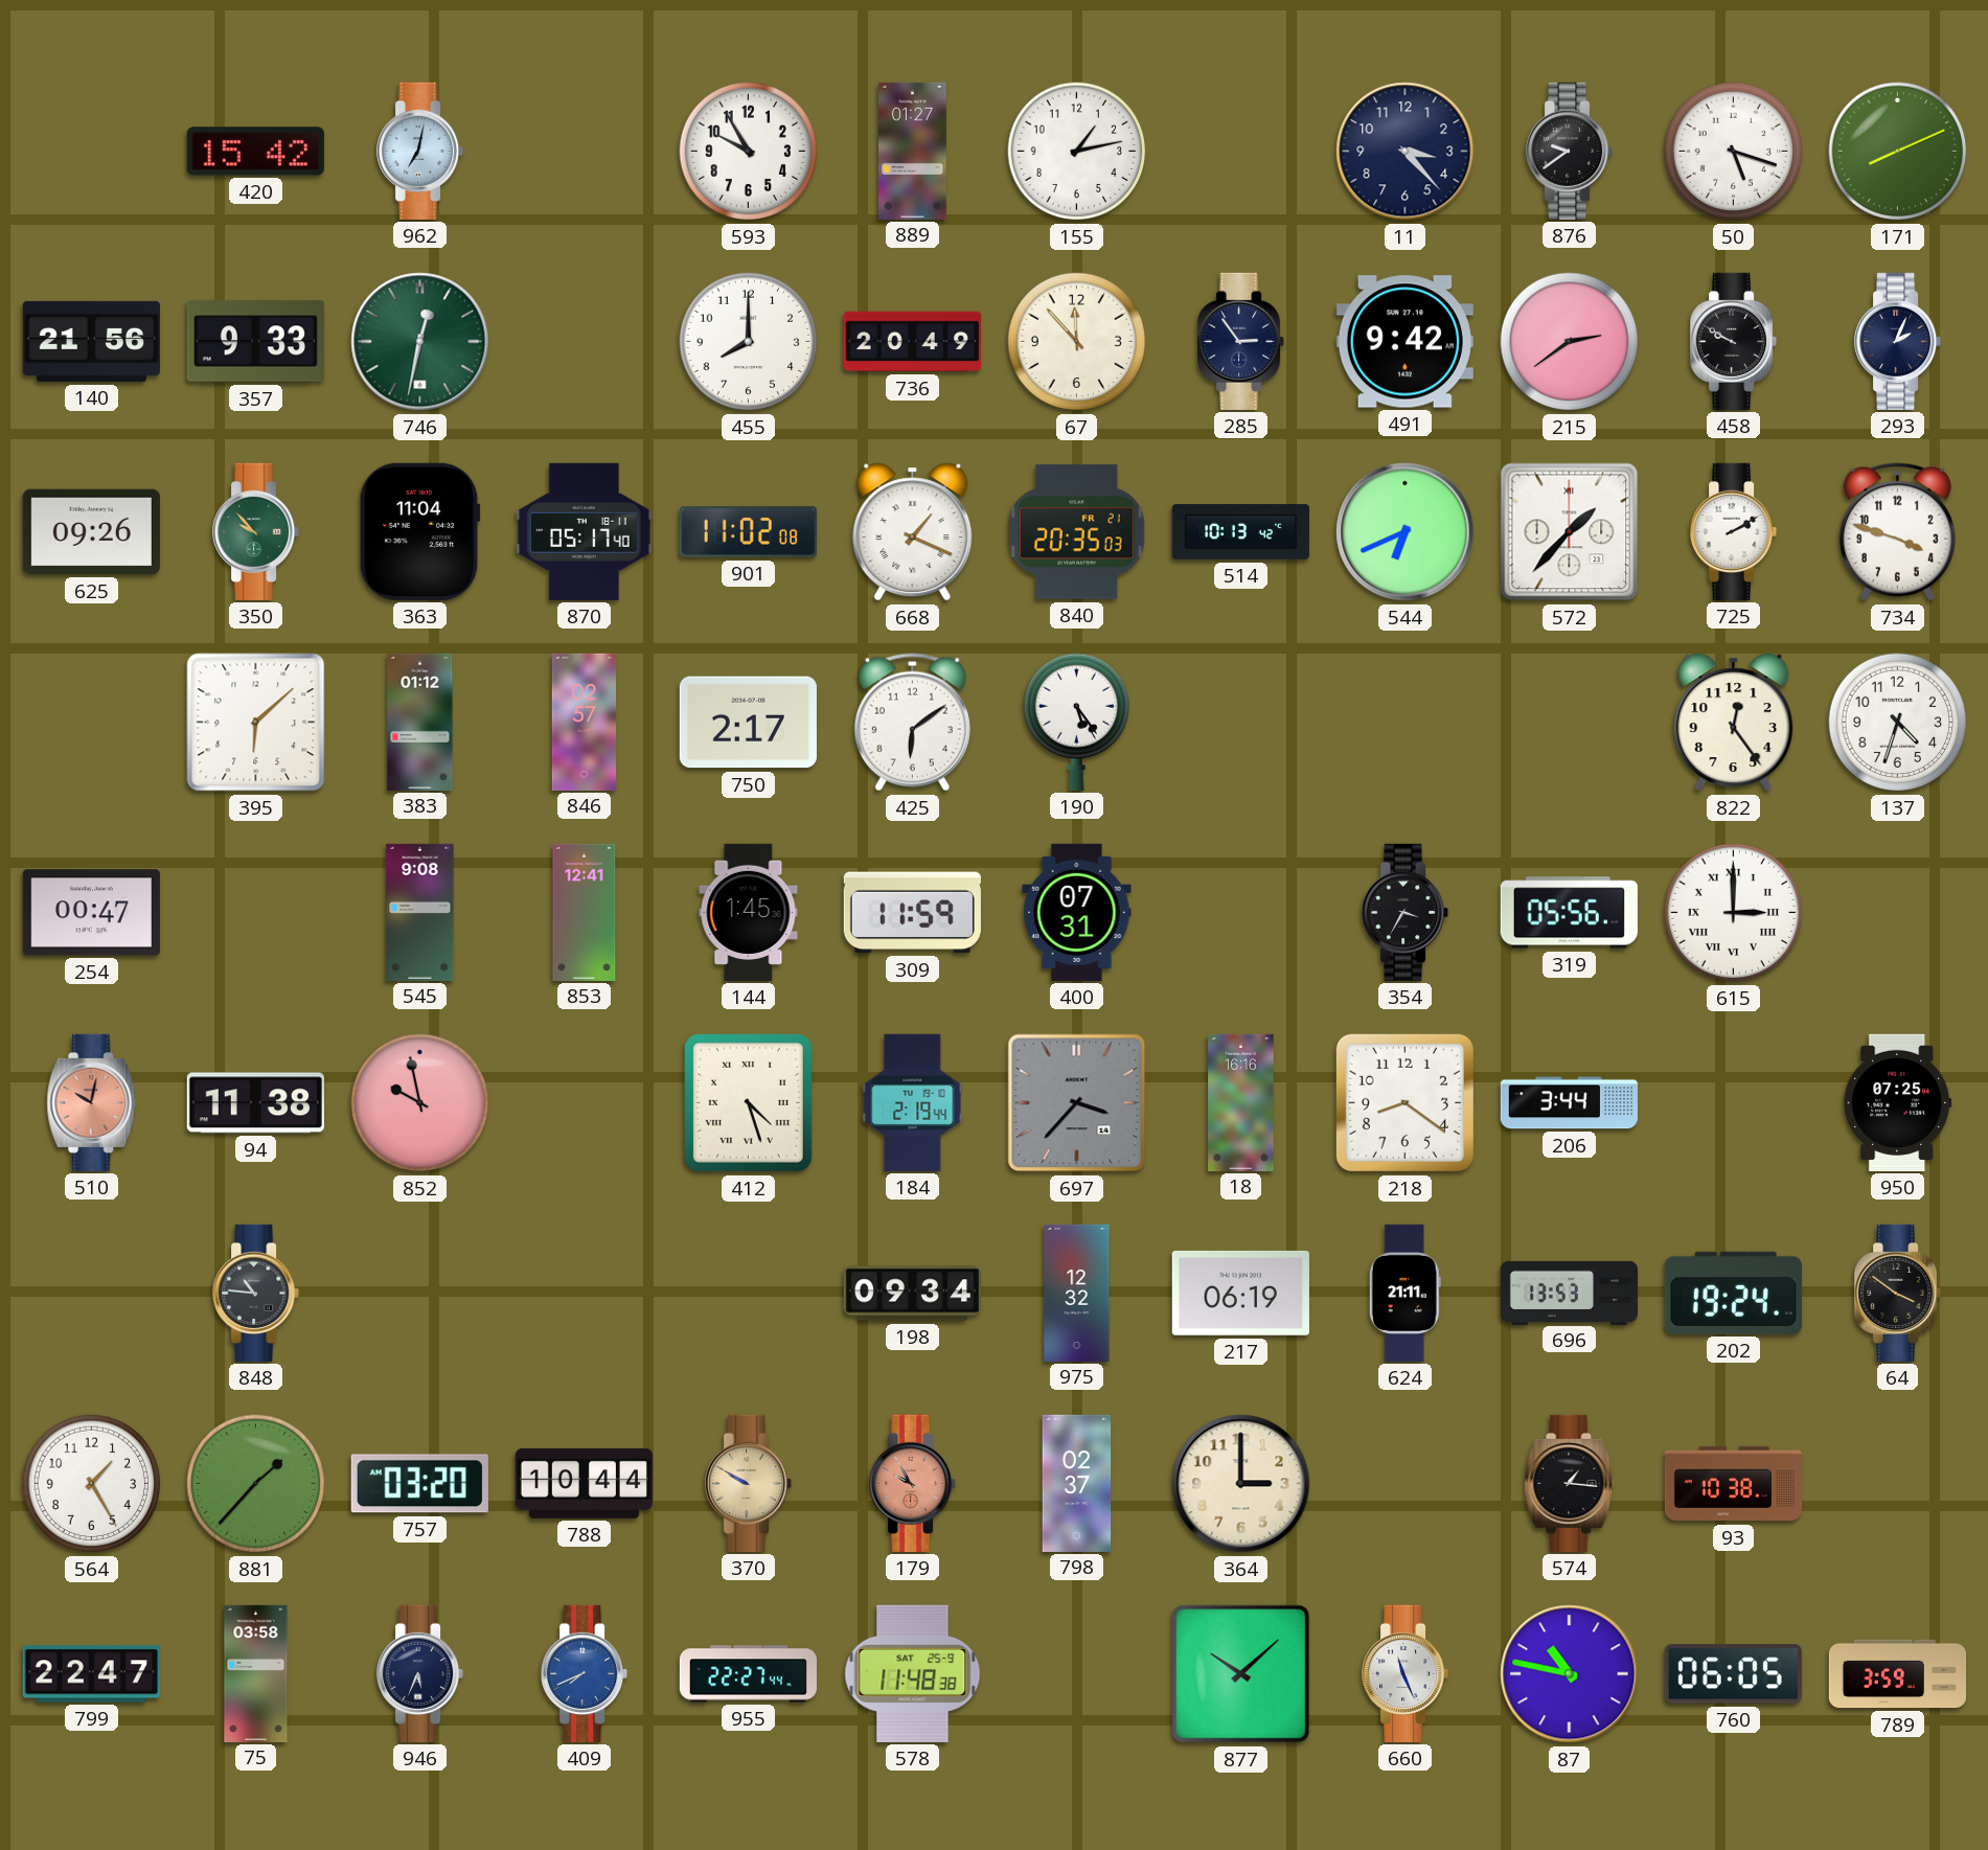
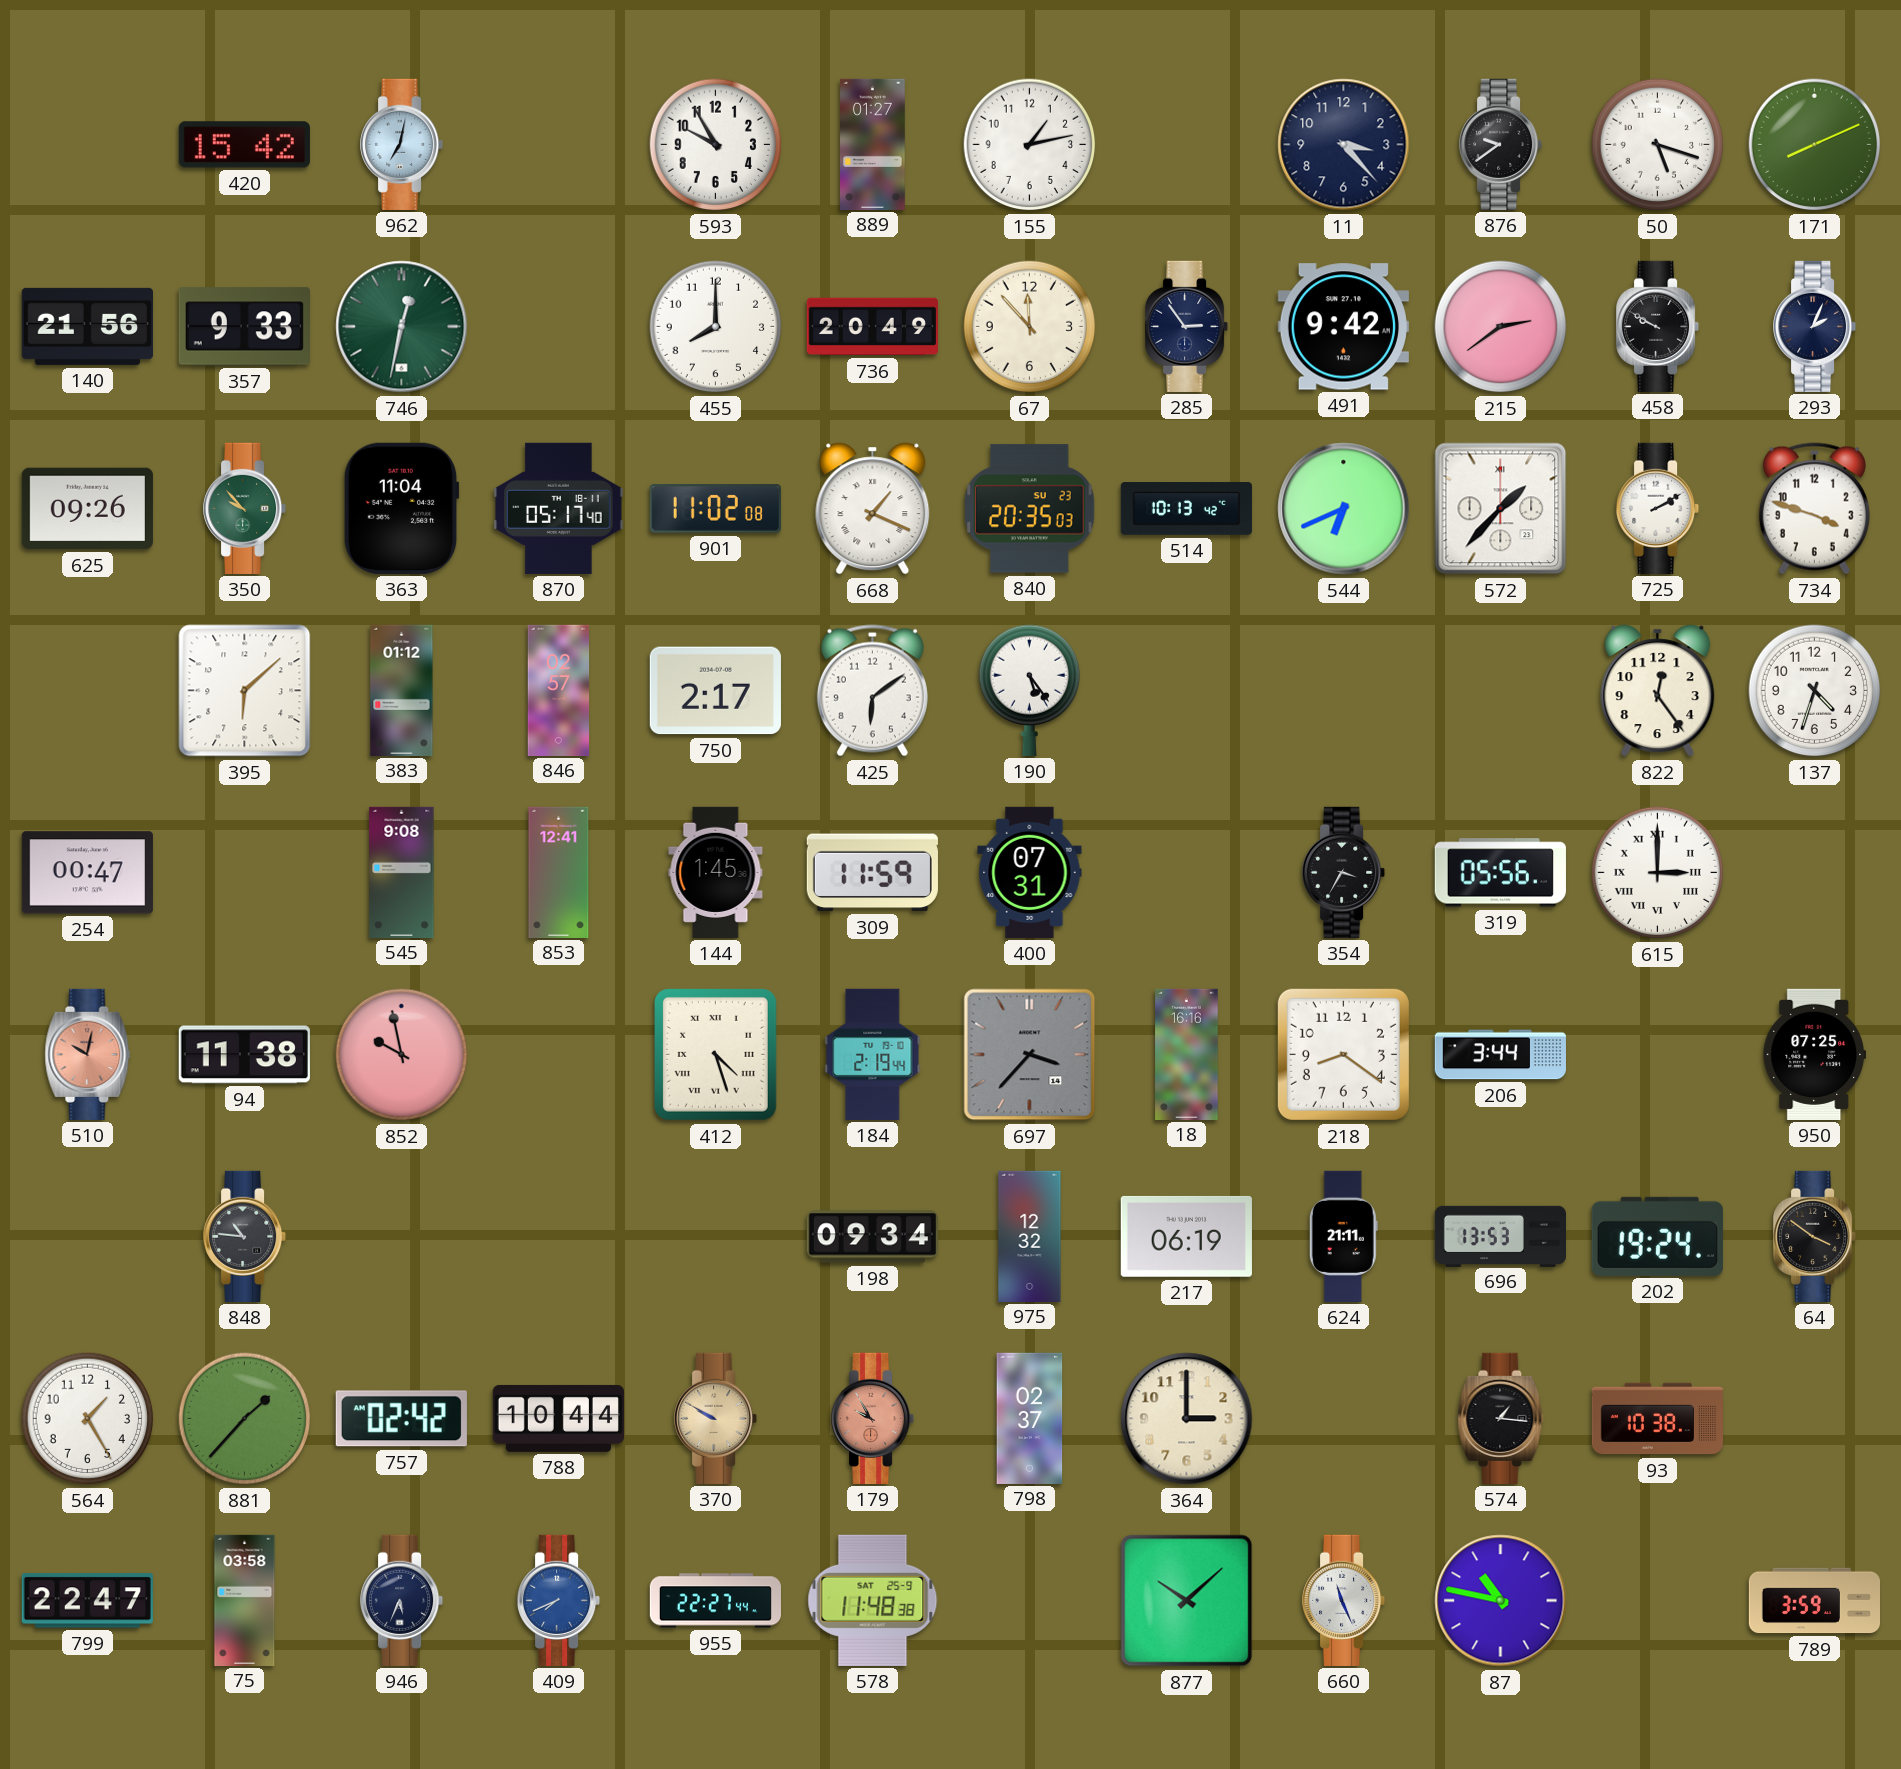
840 date: FR 21 -> SU 23
757: 03:20 -> 02:42
760: 06:05 -> none
